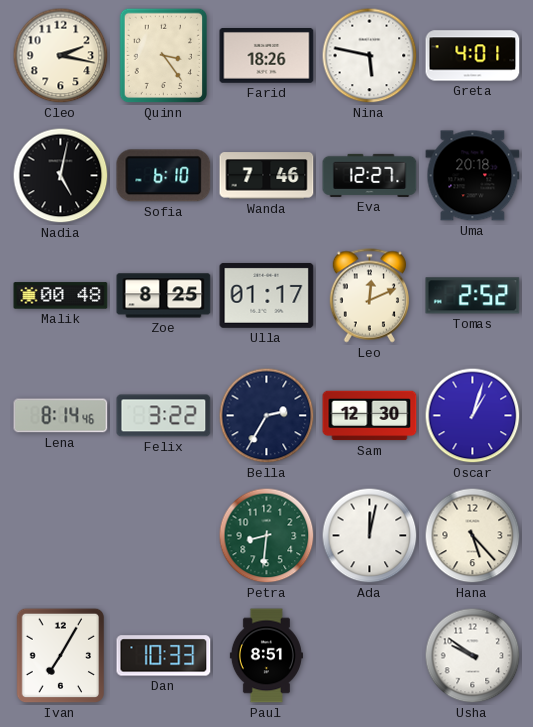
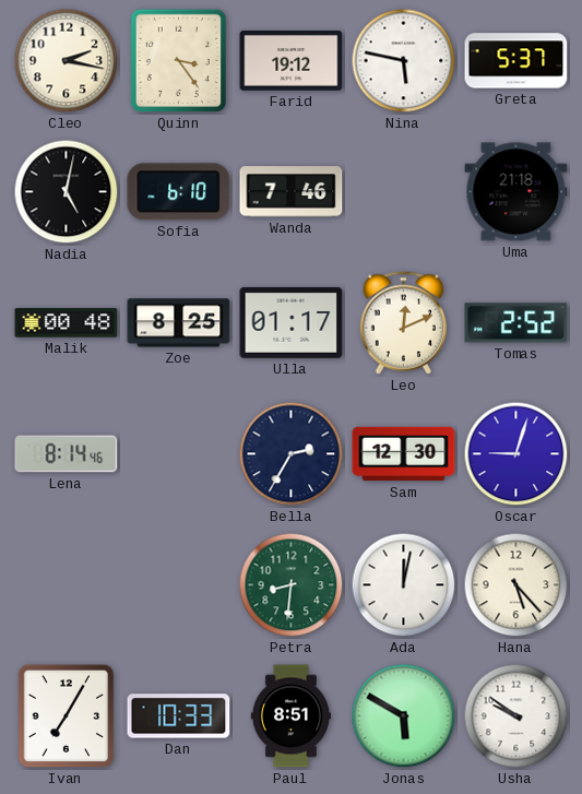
Farid: 18:26 -> 19:12
Greta: 4:01 -> 5:37
Eva: 12:27 -> none
Uma: 20:18 -> 21:18
Felix: 3:22 -> none
Oscar: 1:03 -> 9:03
Jonas: none -> 5:50
